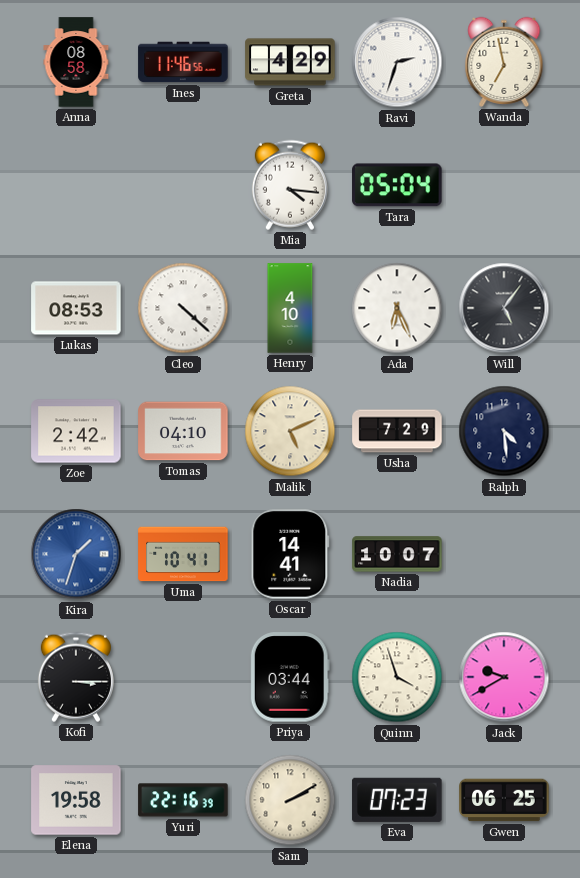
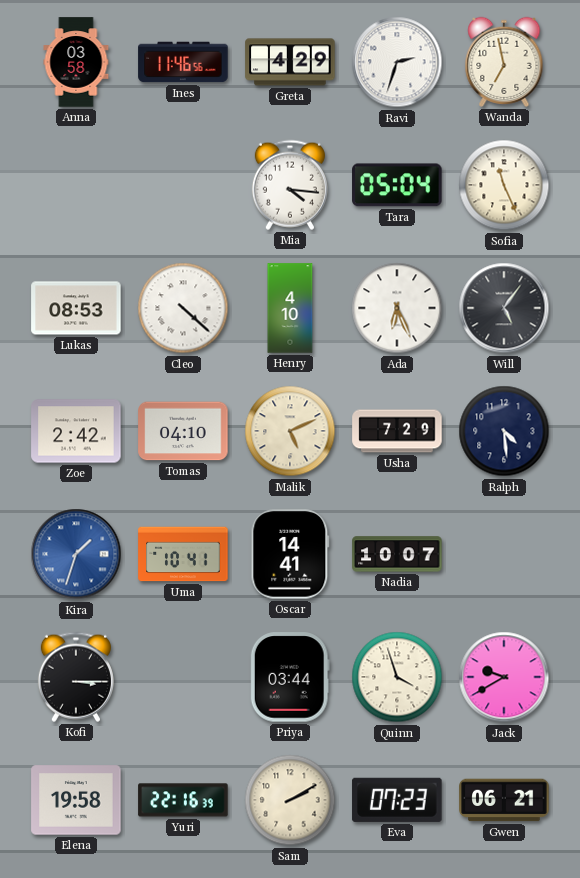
Anna: 08:58 -> 03:58
Sofia: none -> 11:26
Gwen: 06:25 -> 06:21
